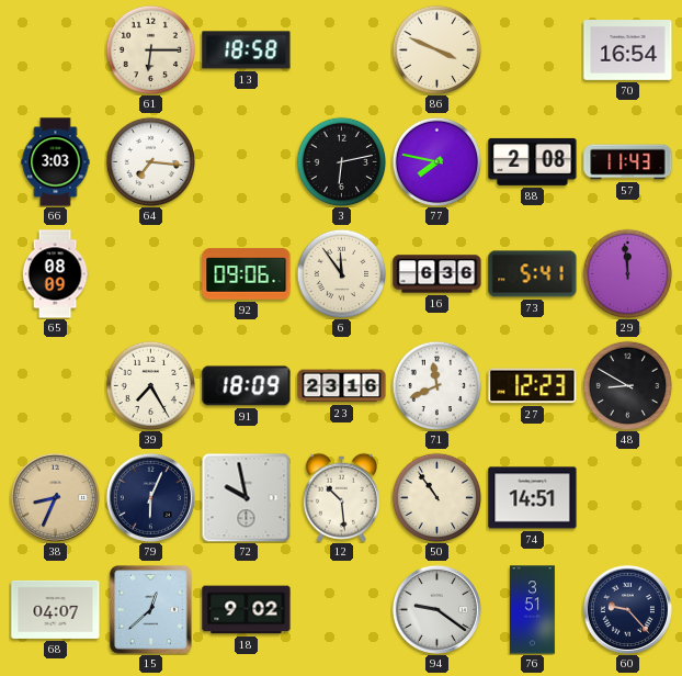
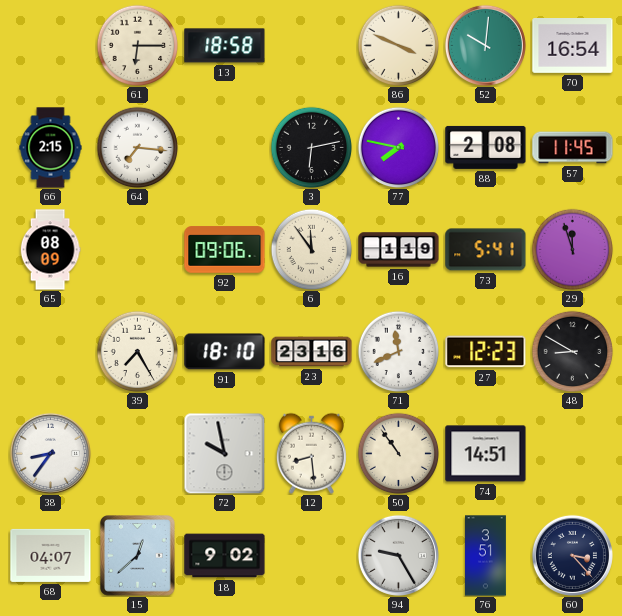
52: none -> 10:01
66: 3:03 -> 2:15
57: 11:43 -> 11:45
16: 6:36 -> 1:19
29: 11:59 -> 11:57
91: 18:09 -> 18:10
38: 8:34 -> 8:36
38 dial: champagne -> white
79: 6:04 -> none
12: 10:29 -> 8:29
94: 9:21 -> 9:25
60: 9:23 -> 3:23
